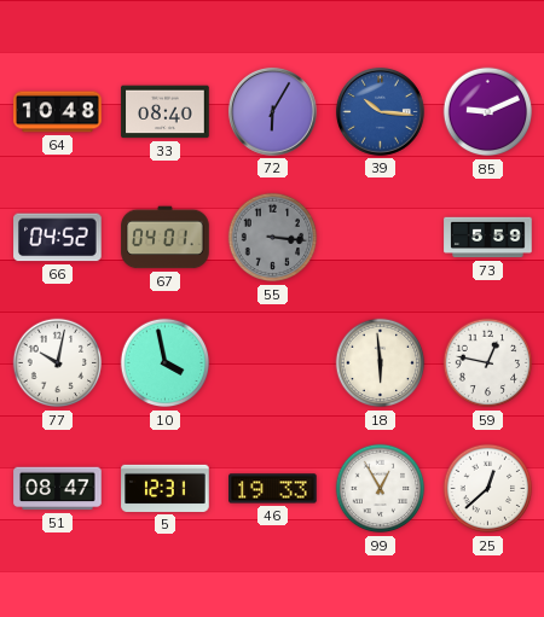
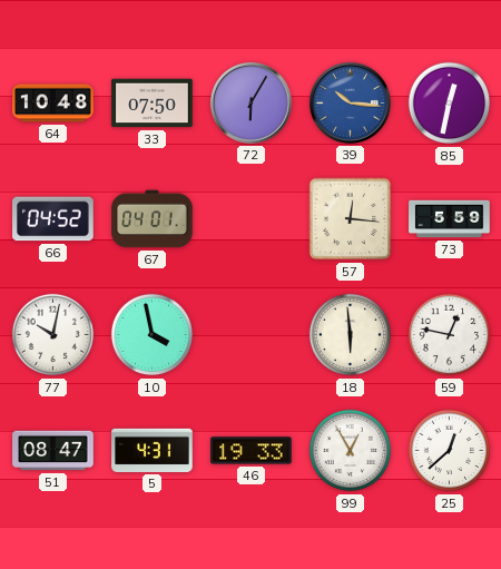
33: 08:40 -> 07:50
85: 9:11 -> 12:32
55: 3:16 -> none
57: none -> 12:16
5: 12:31 -> 4:31
